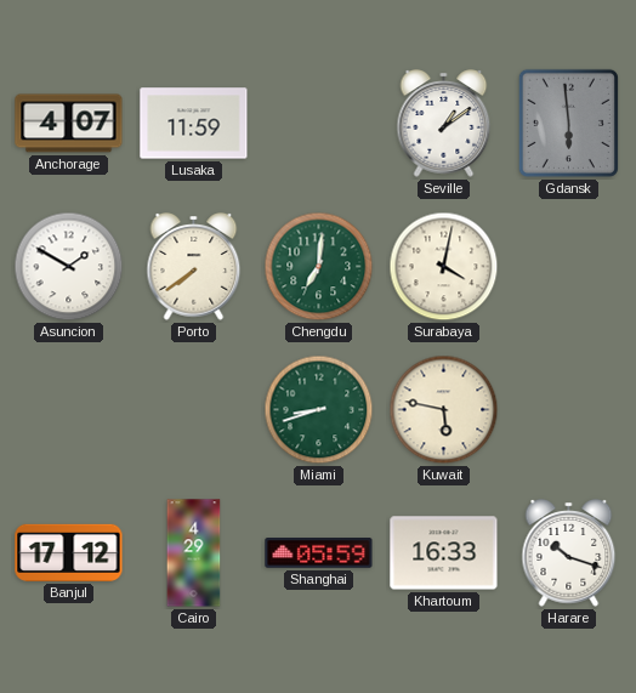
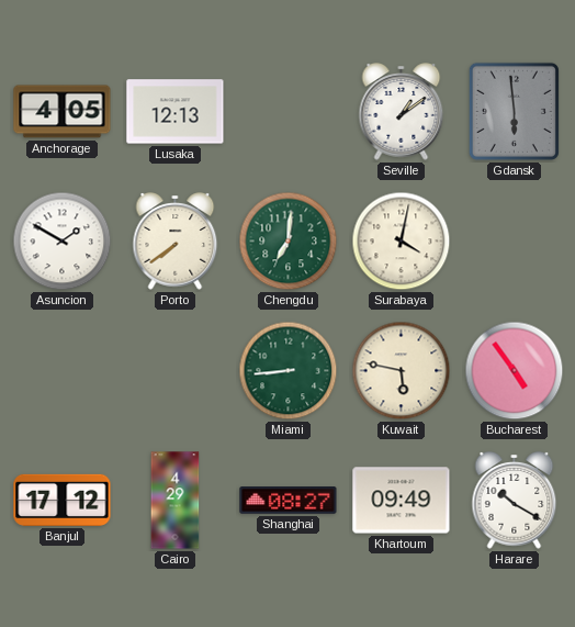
Anchorage: 4:07 -> 4:05
Lusaka: 11:59 -> 12:13
Miami: 8:42 -> 8:44
Bucharest: none -> 4:54
Shanghai: 05:59 -> 08:27
Khartoum: 16:33 -> 09:49
Harare: 10:18 -> 10:20
